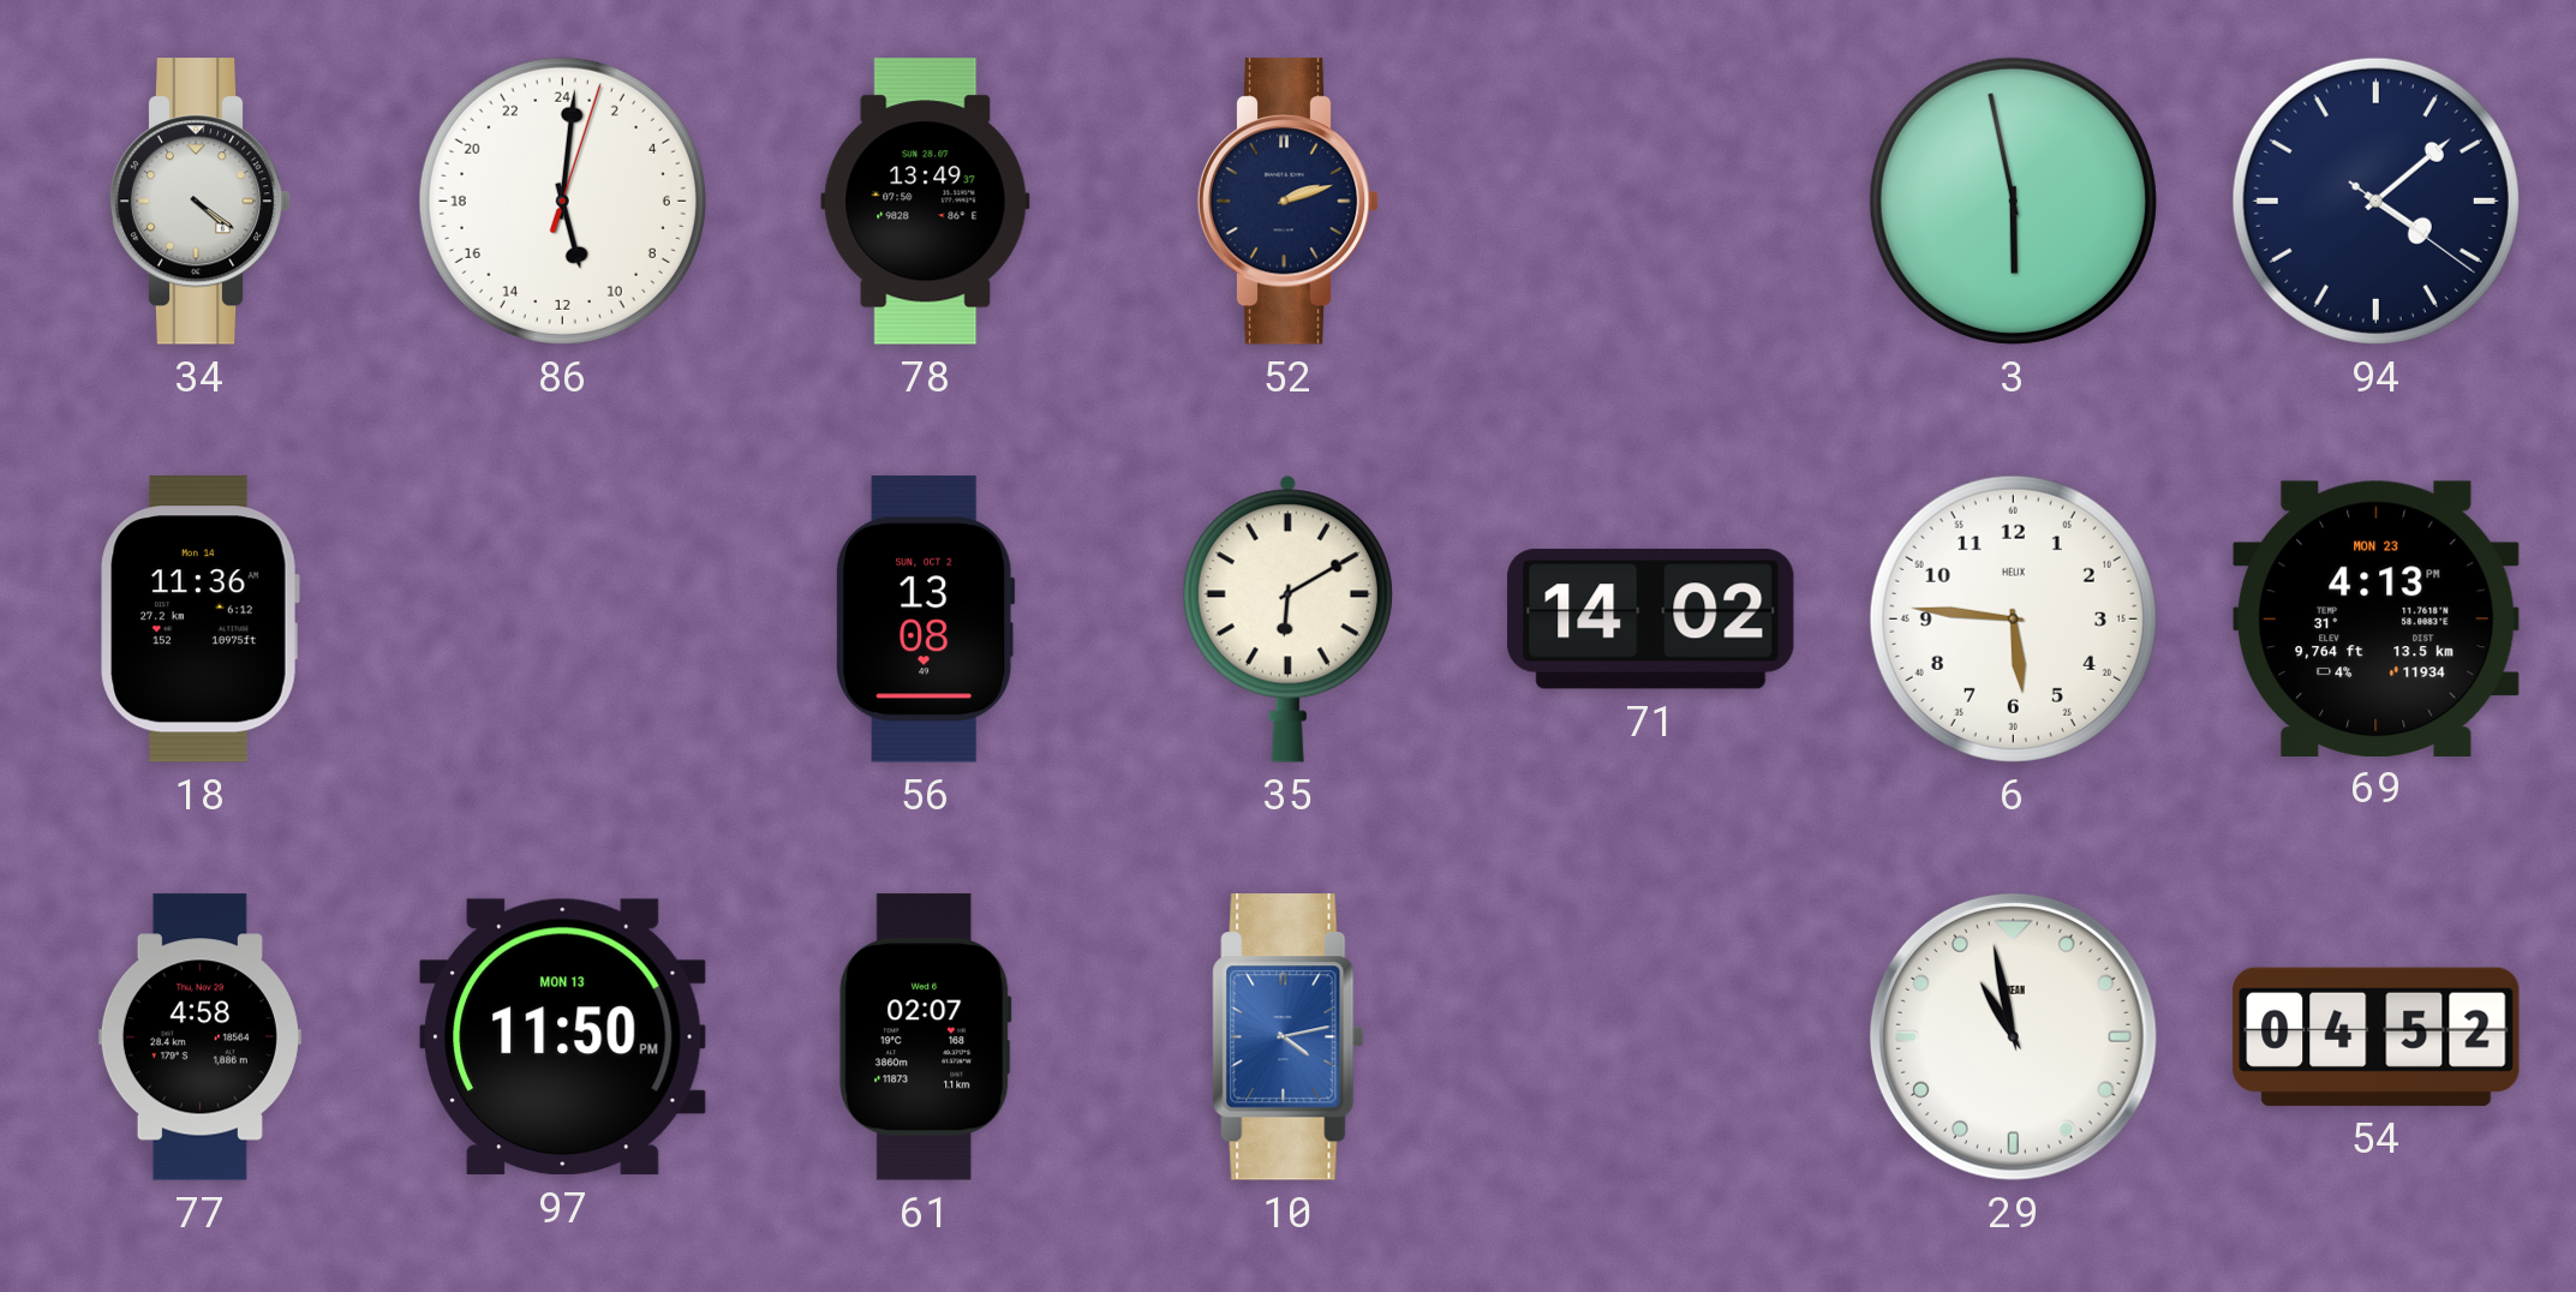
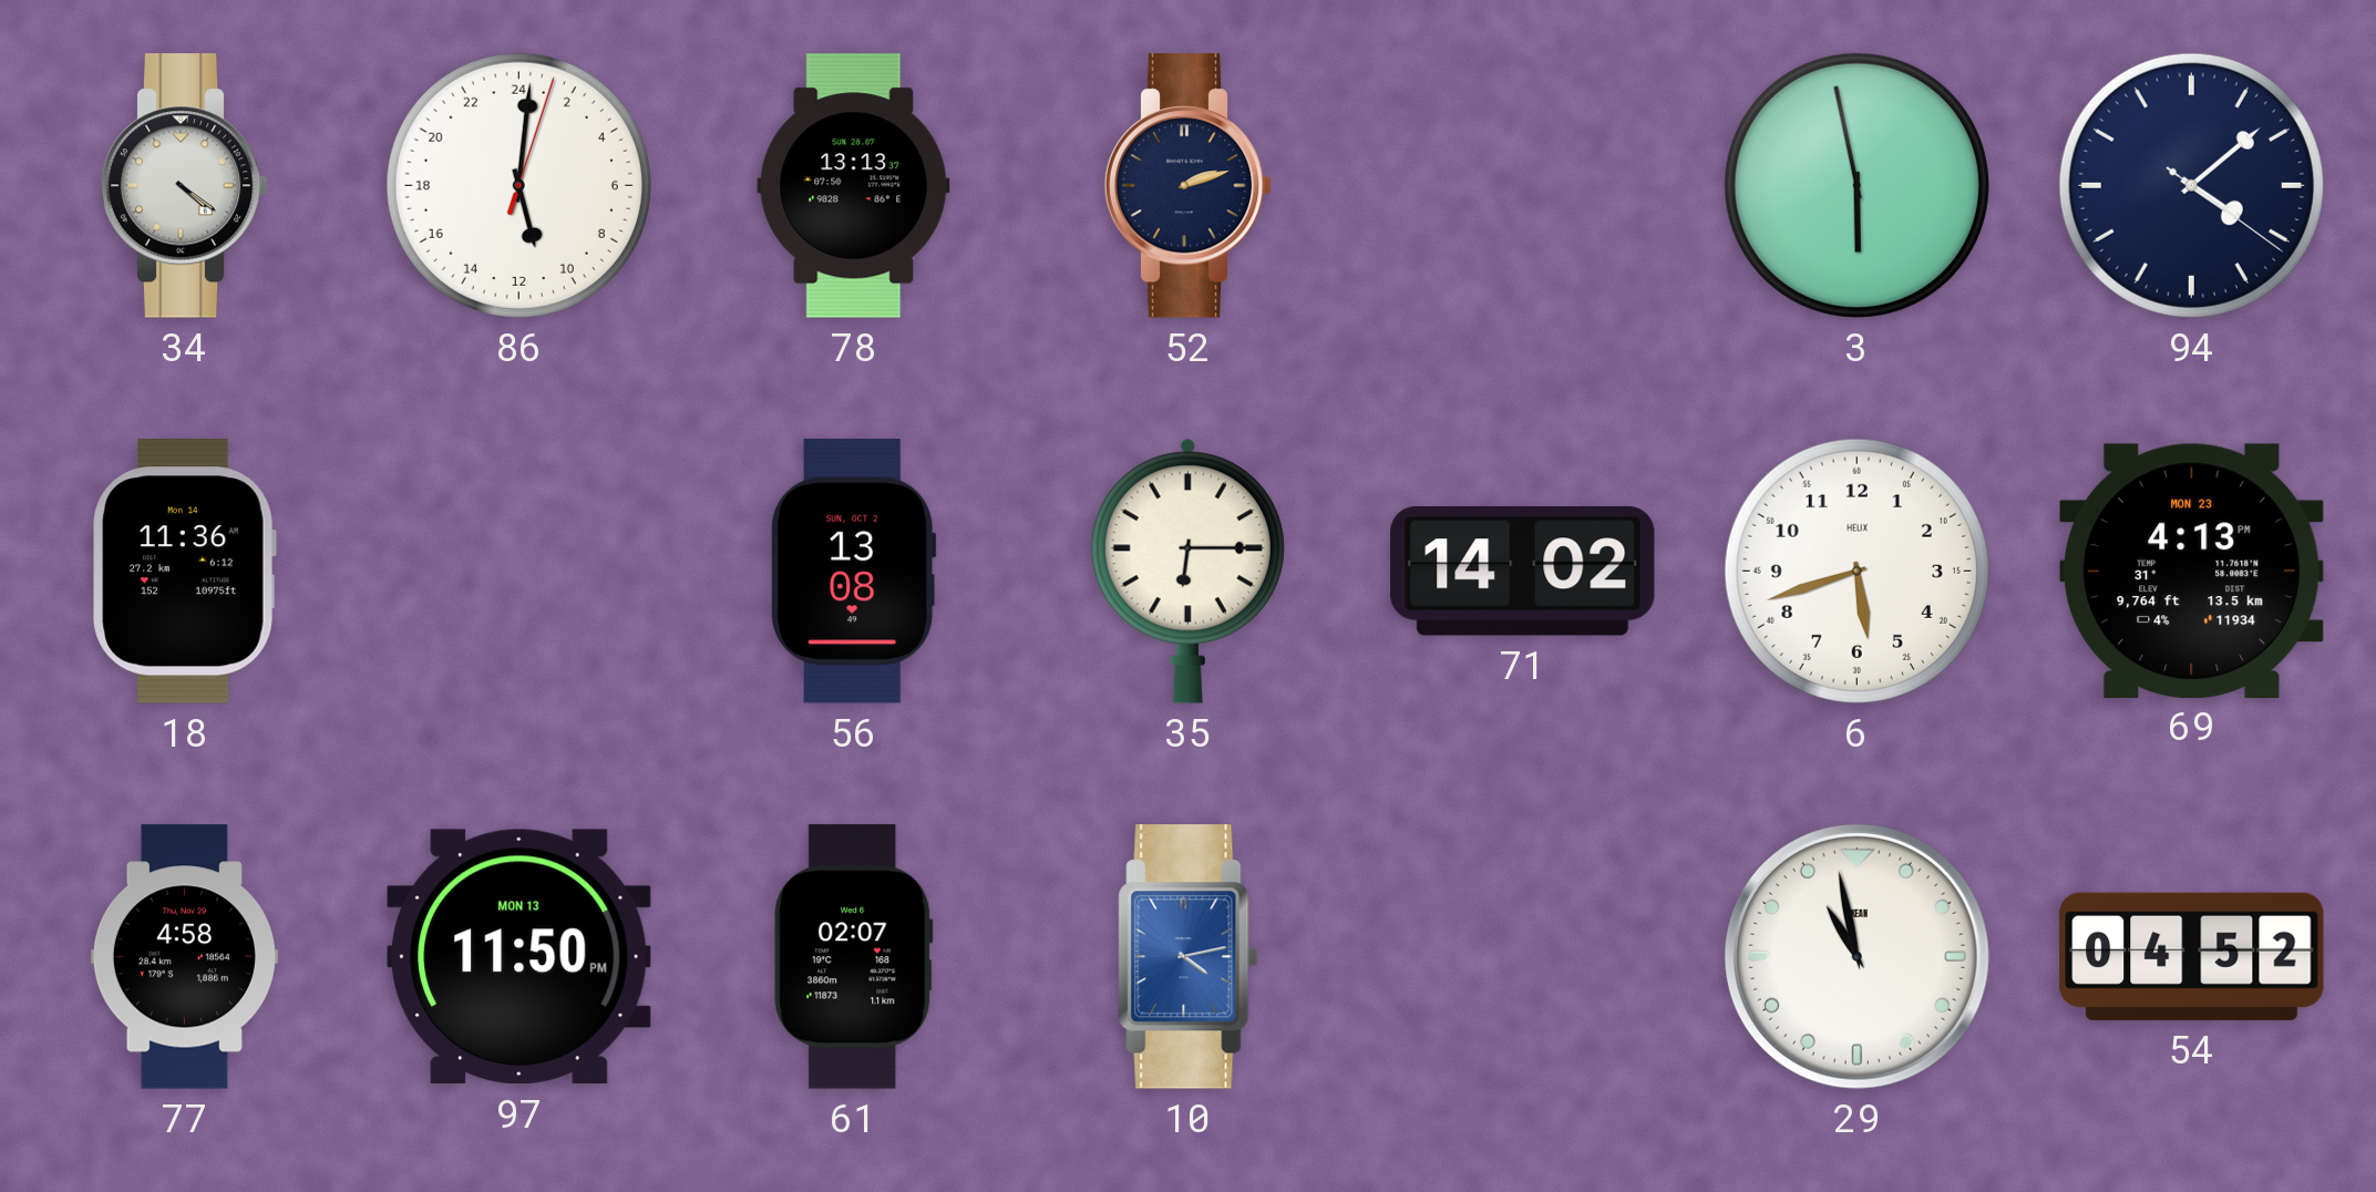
78: 13:49 -> 13:13
35: 6:10 -> 6:15
6: 5:46 -> 5:42
